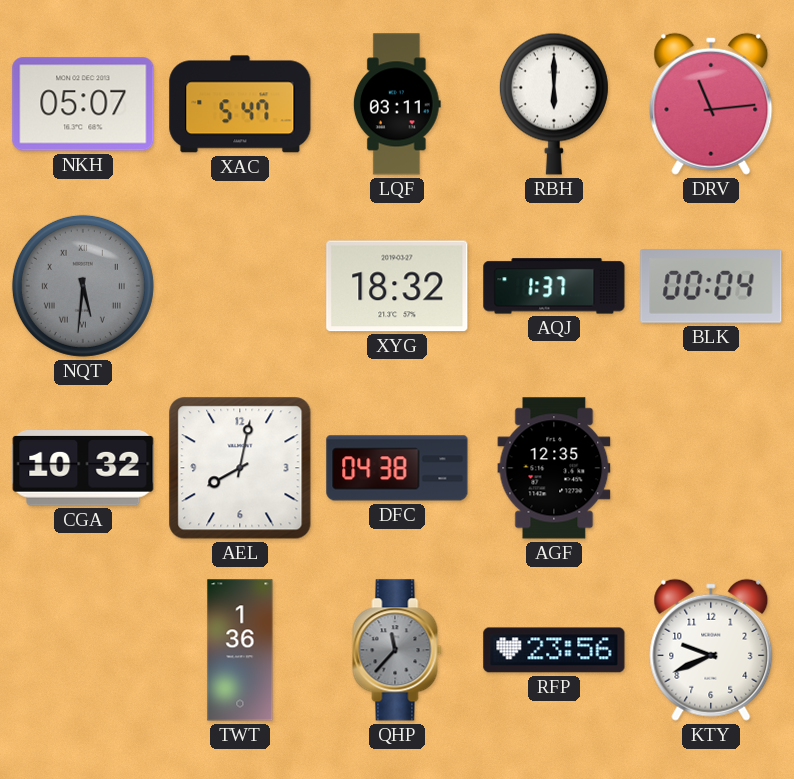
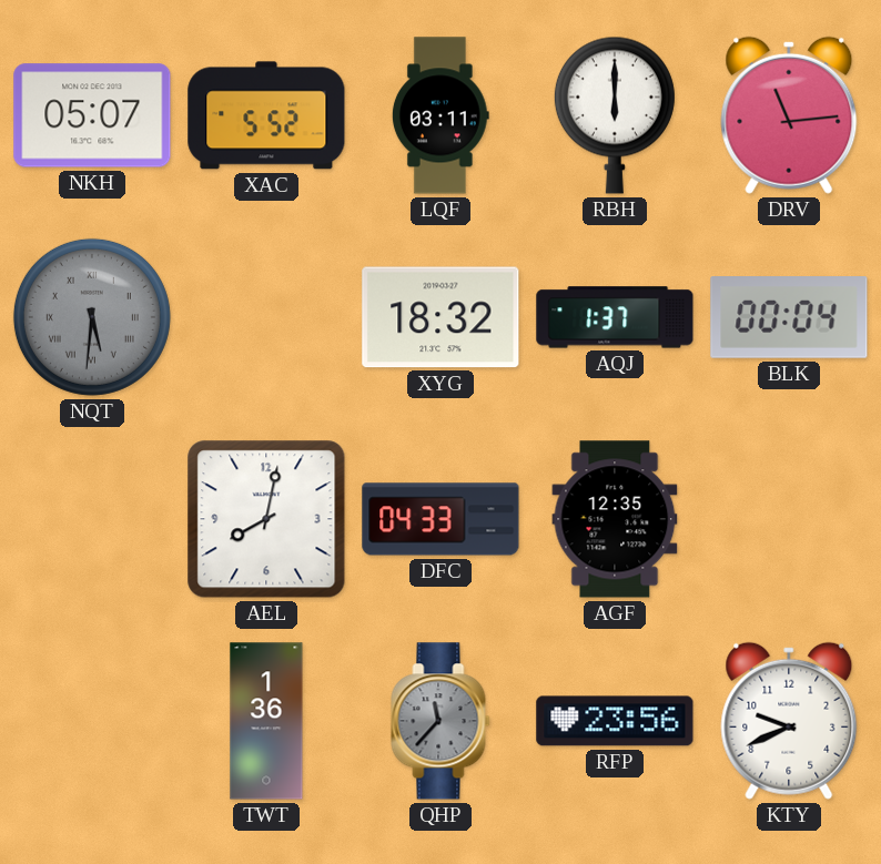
XAC: 5:47 -> 5:52
CGA: 10:32 -> none
DFC: 04:38 -> 04:33
